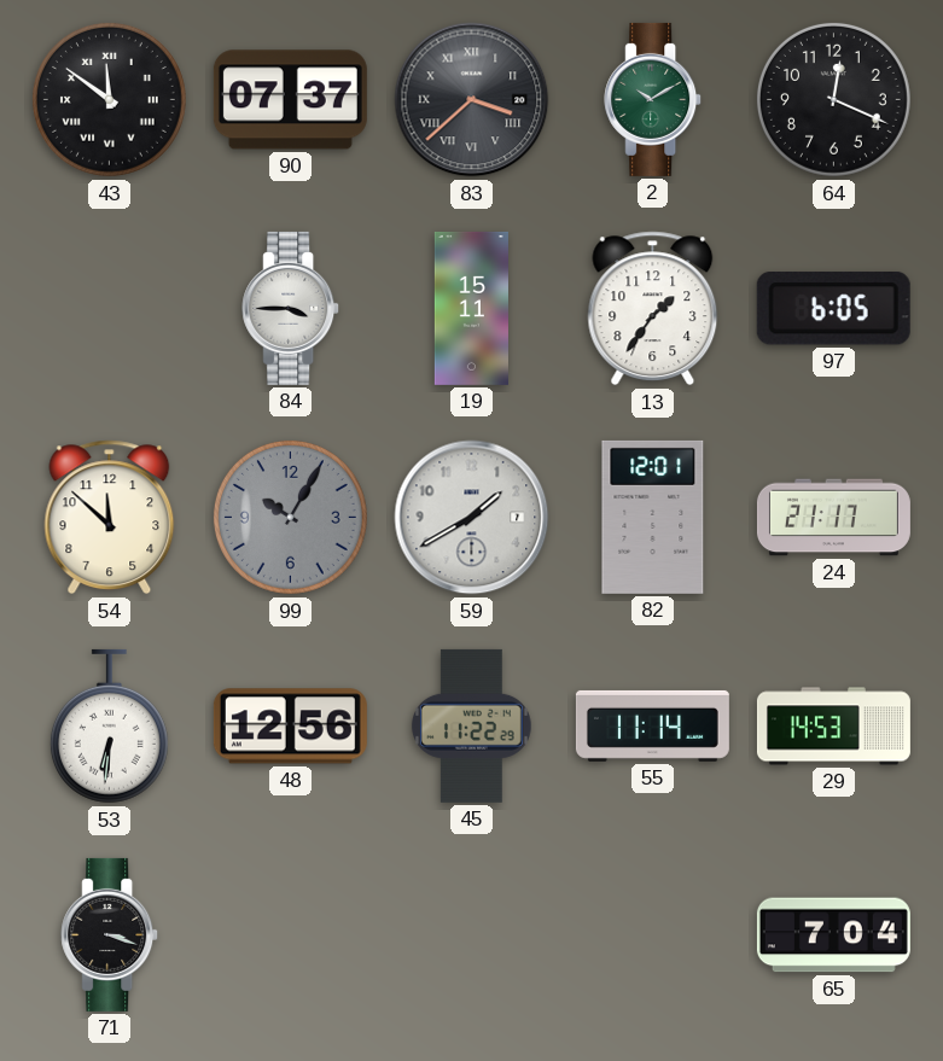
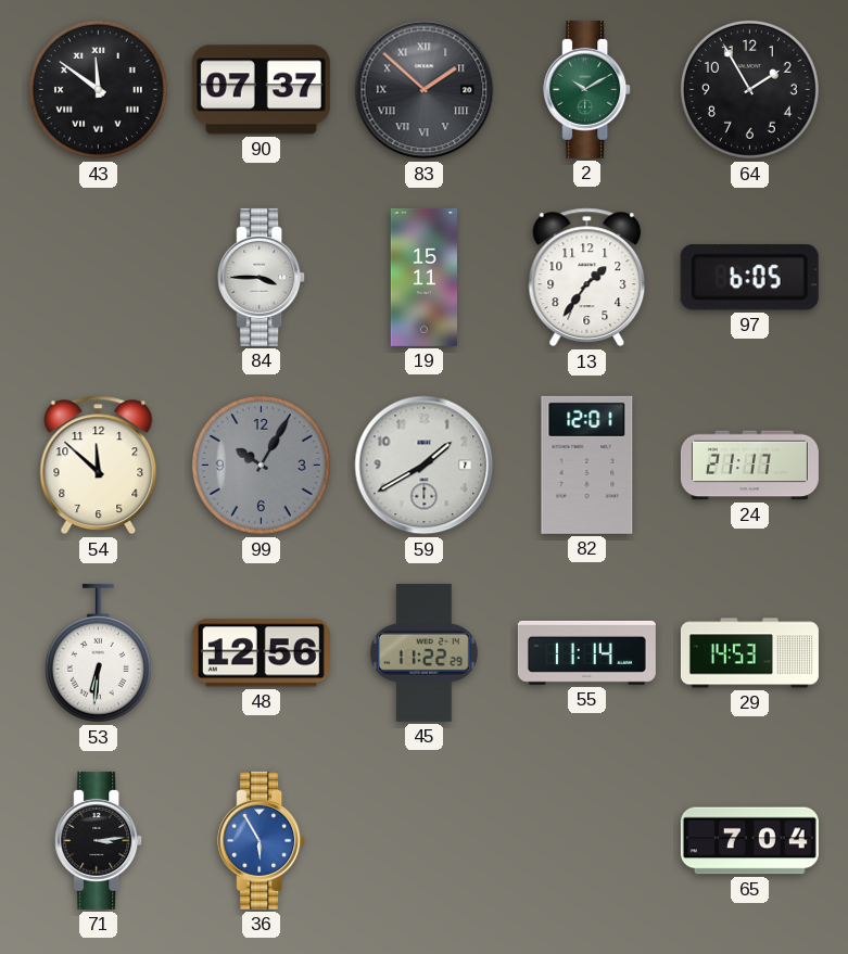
83: 3:38 -> 1:52
64: 12:19 -> 1:55
71: 3:18 -> 3:14
36: none -> 5:55
